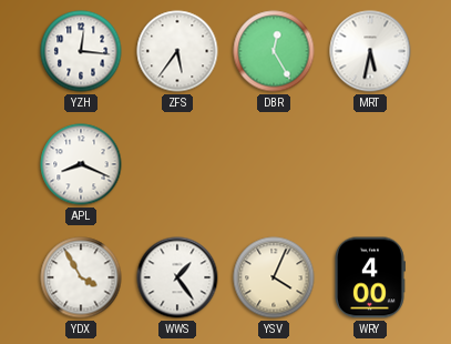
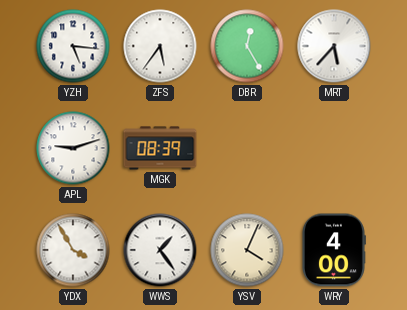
YZH: 12:16 -> 5:16
MRT: 5:32 -> 5:37
APL: 8:19 -> 9:12
MGK: none -> 08:39
